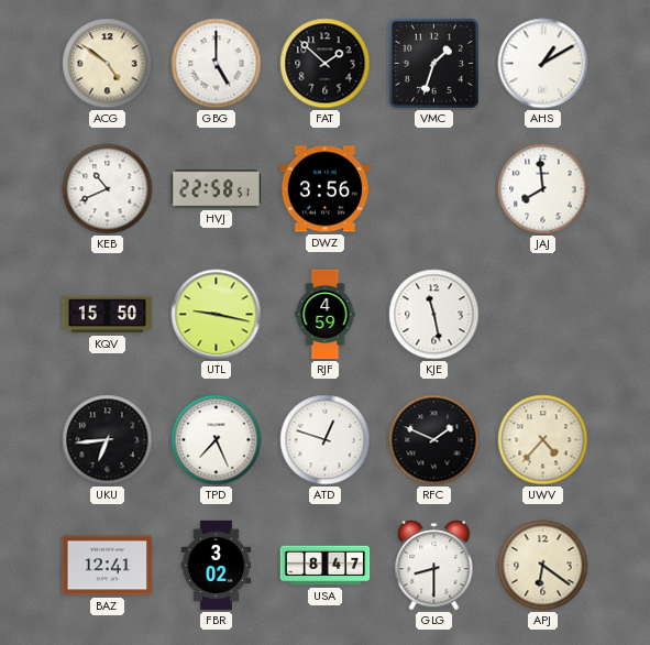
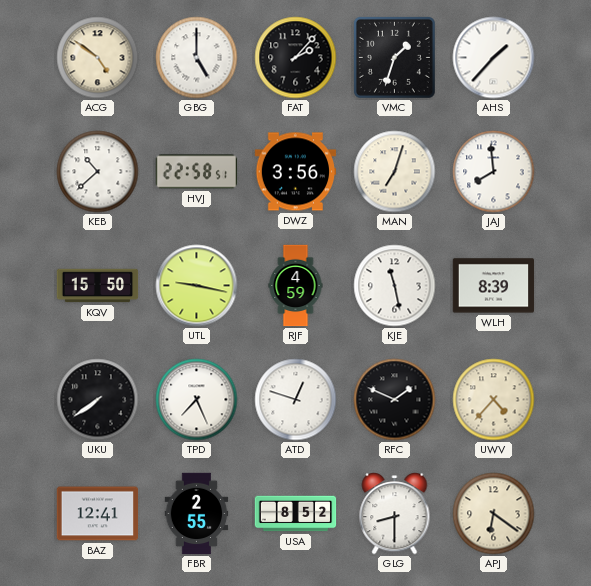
FAT: 1:52 -> 2:07
AHS: 1:10 -> 1:37
KEB: 10:41 -> 10:38
MAN: none -> 7:03
WLH: none -> 8:39
UKU: 6:44 -> 7:39
FBR: 3:02 -> 2:55
USA: 8:47 -> 8:52
